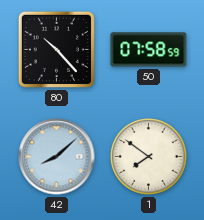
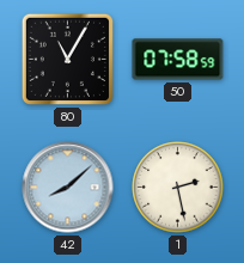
80: 10:23 -> 11:05
1: 7:51 -> 2:28
